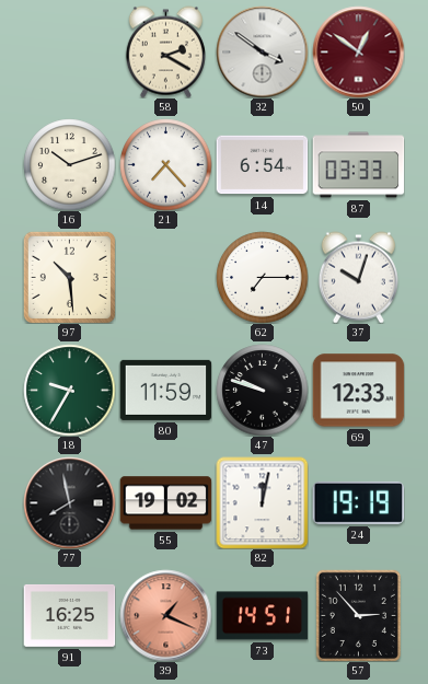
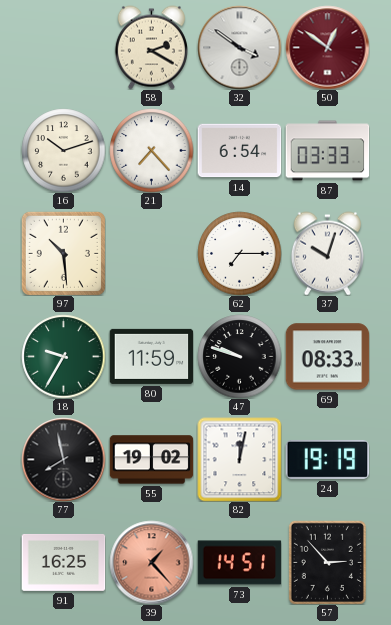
69: 12:33 -> 08:33
39: 1:19 -> 1:23
